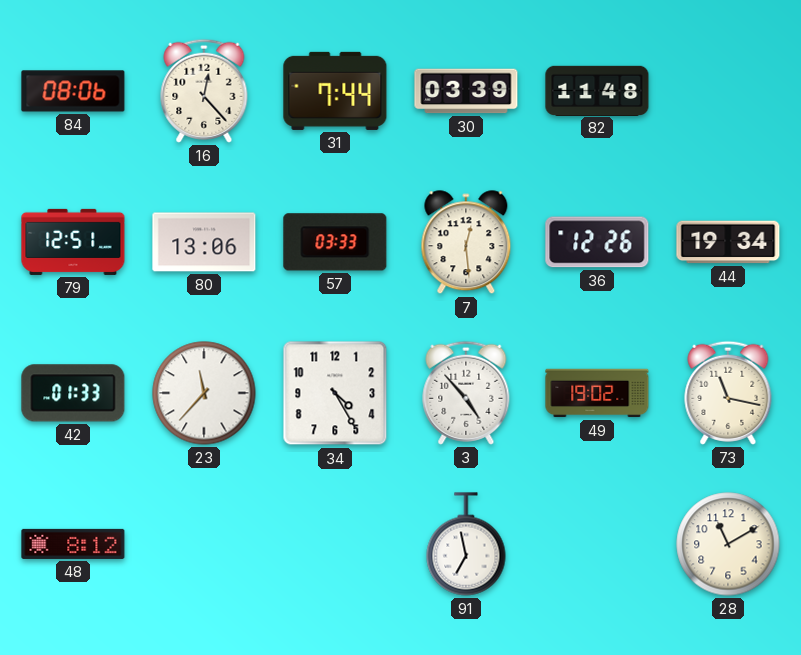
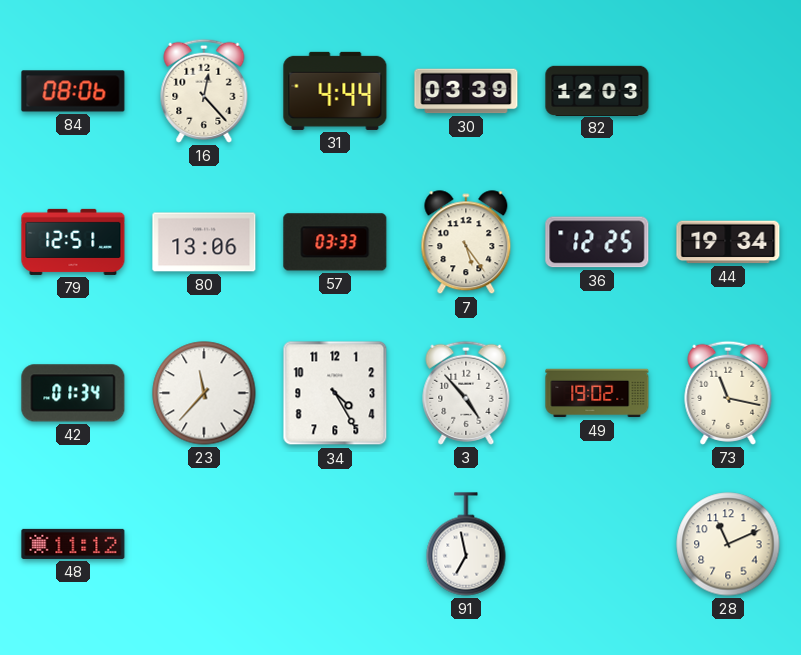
31: 7:44 -> 4:44
82: 11:48 -> 12:03
7: 12:29 -> 5:24
36: 12:26 -> 12:25
42: 01:33 -> 01:34
48: 8:12 -> 11:12
28: 11:10 -> 11:11
